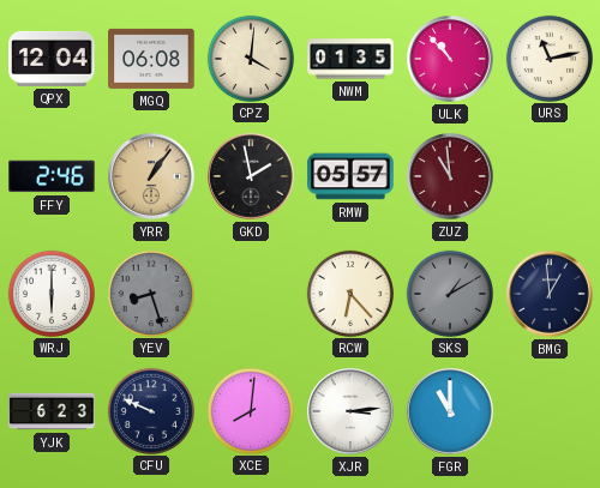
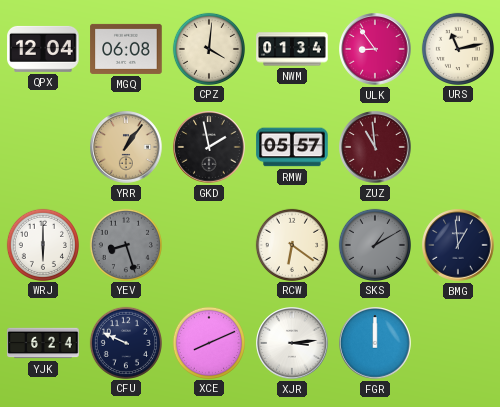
NWM: 01:35 -> 01:34
ULK: 10:53 -> 8:54
FFY: 2:46 -> none
RCW: 6:23 -> 6:21
YJK: 6:23 -> 6:24
XCE: 8:01 -> 8:11
FGR: 11:00 -> 12:00
